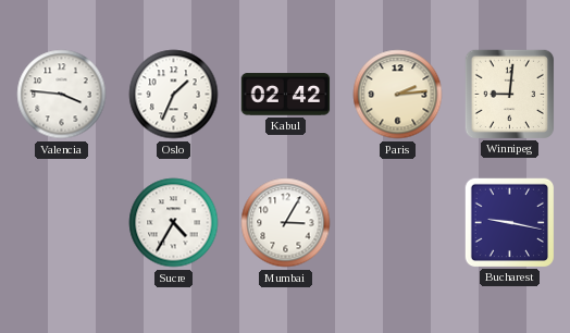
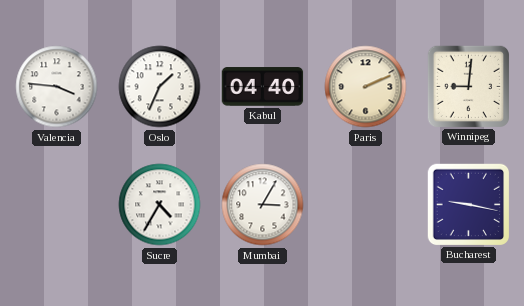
Kabul: 02:42 -> 04:40
Paris: 2:14 -> 2:11
